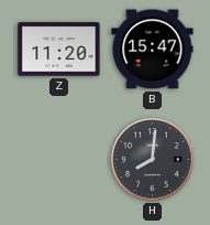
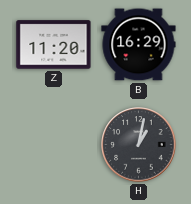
B: 15:47 -> 16:29
H: 8:01 -> 1:02
